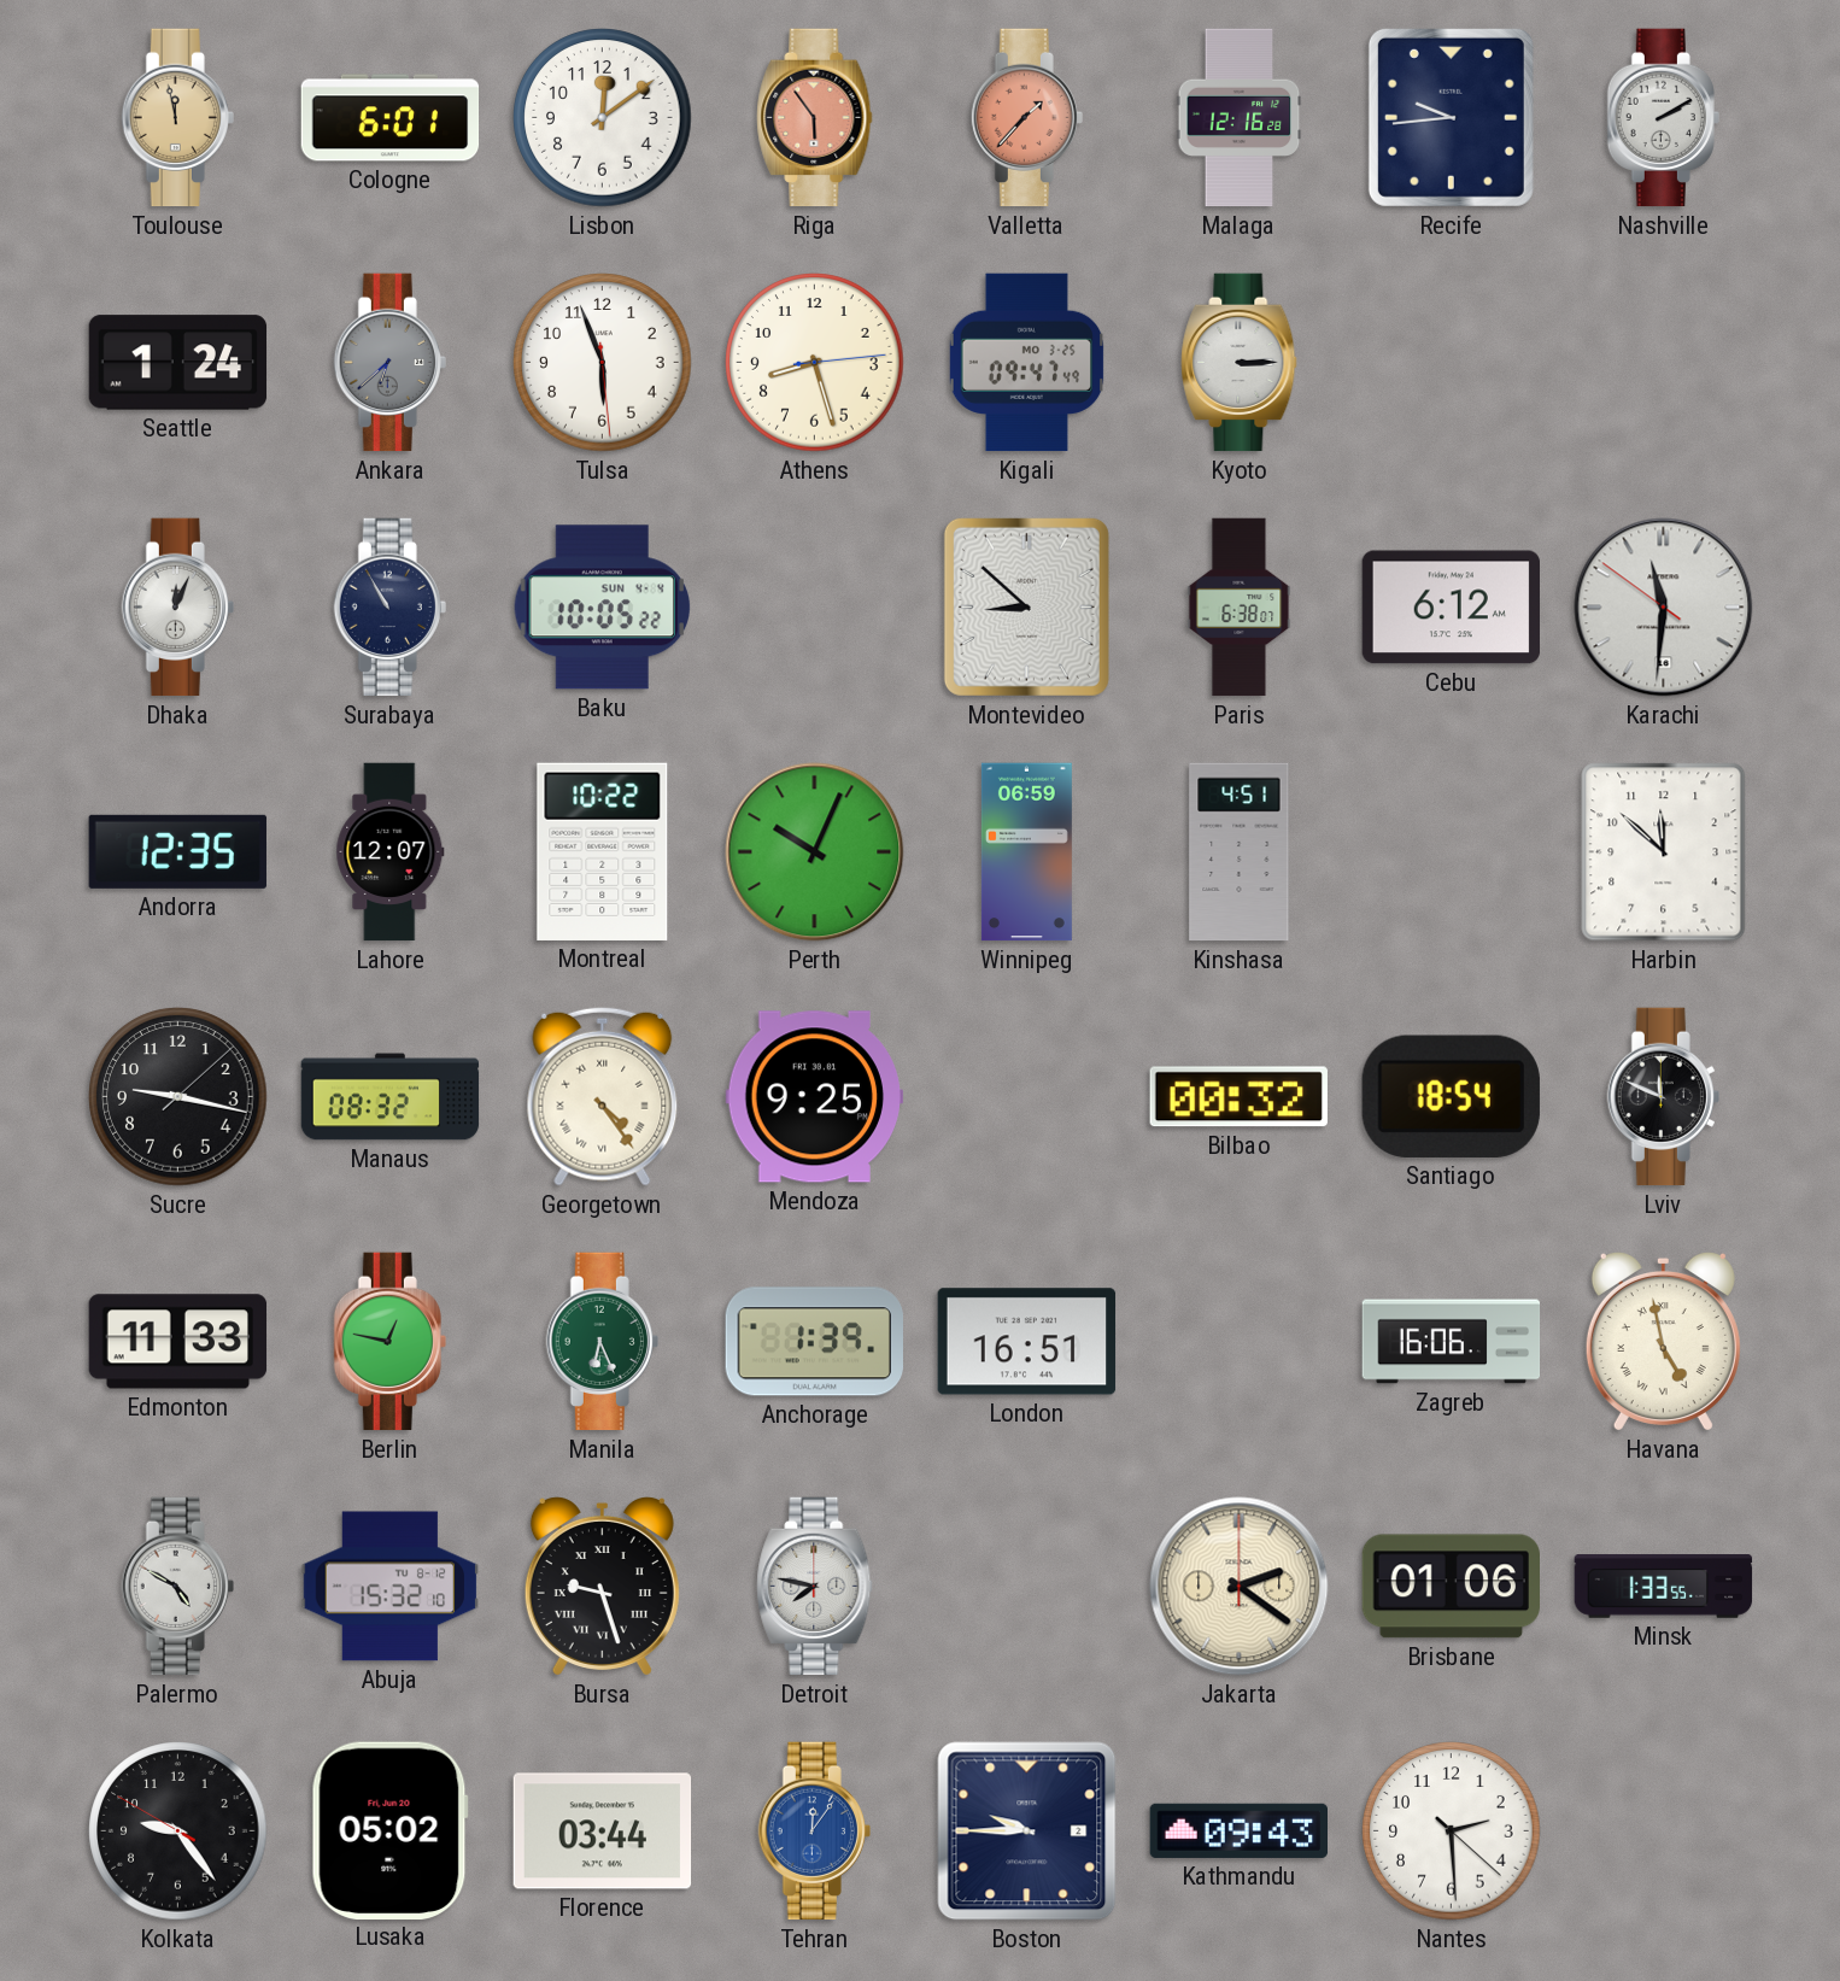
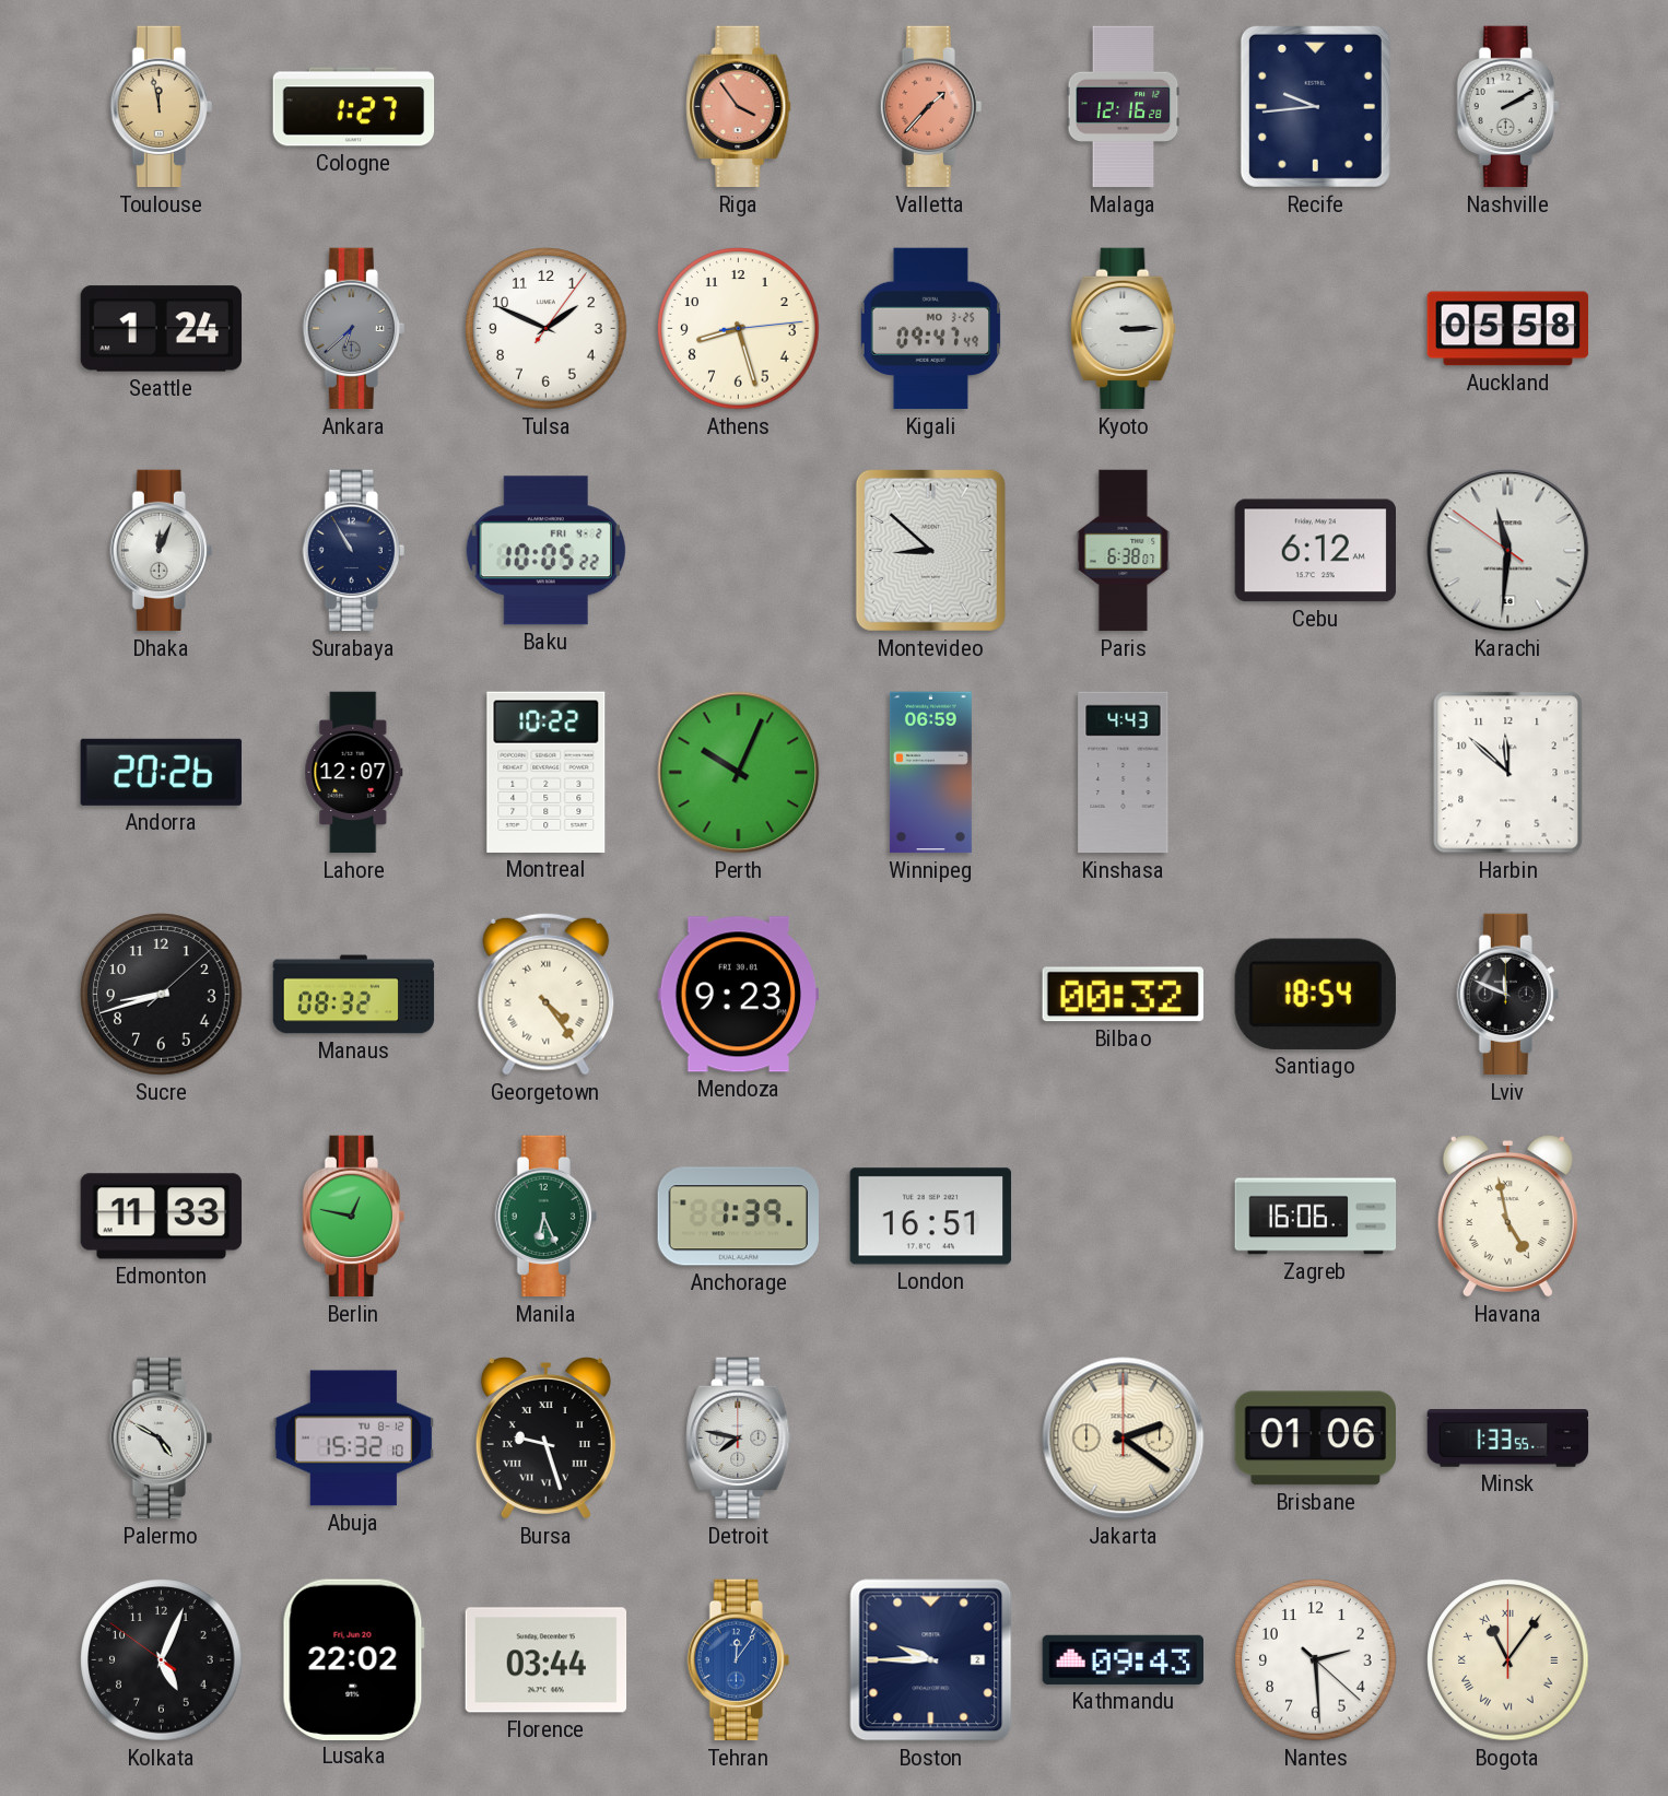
Cologne: 6:01 -> 1:27
Lisbon: 12:09 -> none
Riga: 5:54 -> 3:54
Tulsa: 5:56 -> 1:49
Auckland: none -> 05:58
Baku date: SUN 4-4 -> FRI 4-2
Andorra: 12:35 -> 20:26
Kinshasa: 4:51 -> 4:43
Sucre: 9:17 -> 8:42
Mendoza: 9:25 -> 9:23
Kolkata: 9:23 -> 5:03
Lusaka: 05:02 -> 22:02
Bogota: none -> 11:06
